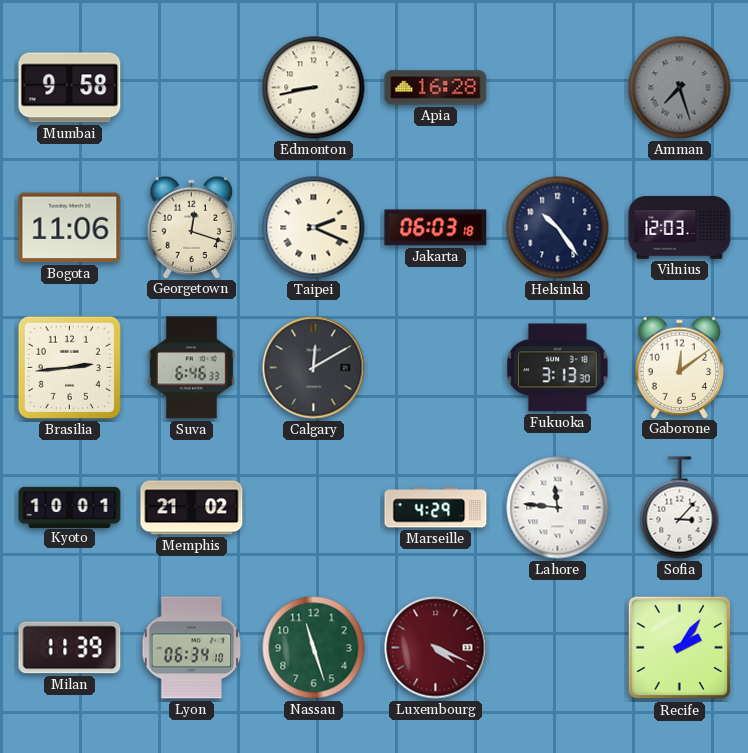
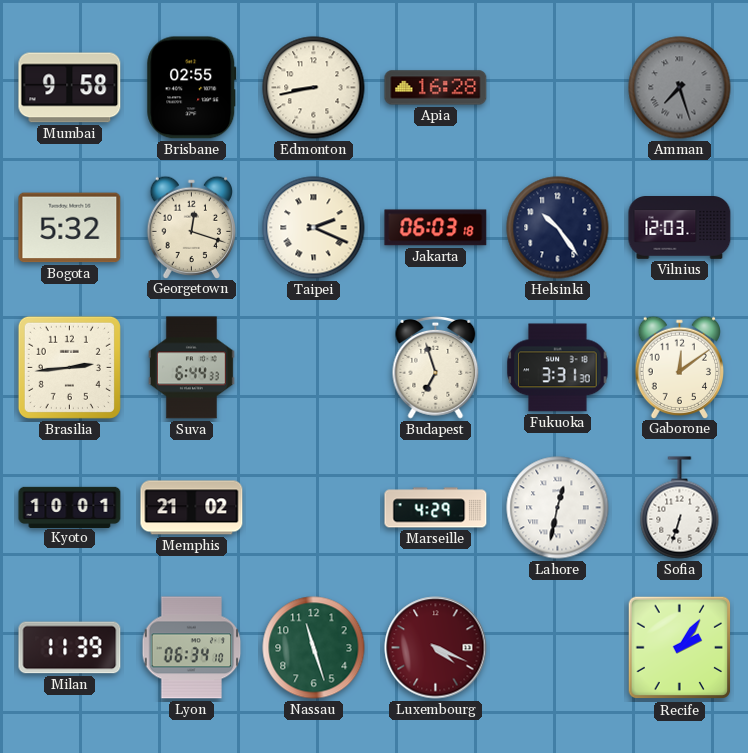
Brisbane: none -> 02:55
Bogota: 11:06 -> 5:32
Suva: 6:46 -> 6:44
Calgary: 12:10 -> none
Budapest: none -> 6:57
Fukuoka: 3:13 -> 3:31
Lahore: 11:46 -> 12:32
Sofia: 3:07 -> 6:33
